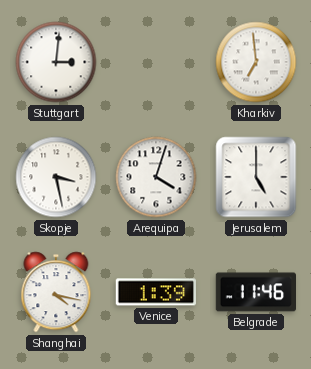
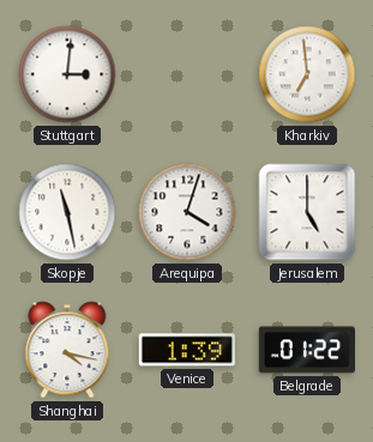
Skopje: 3:28 -> 11:28
Belgrade: 11:46 -> 01:22
